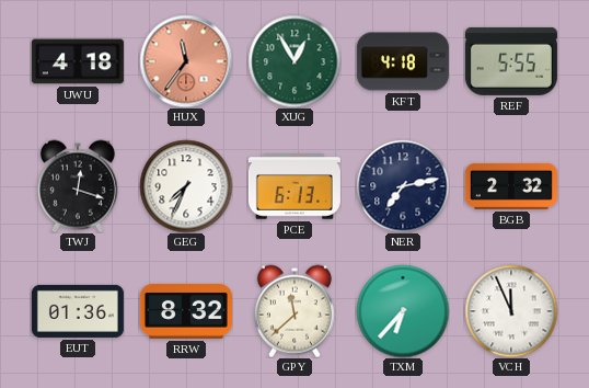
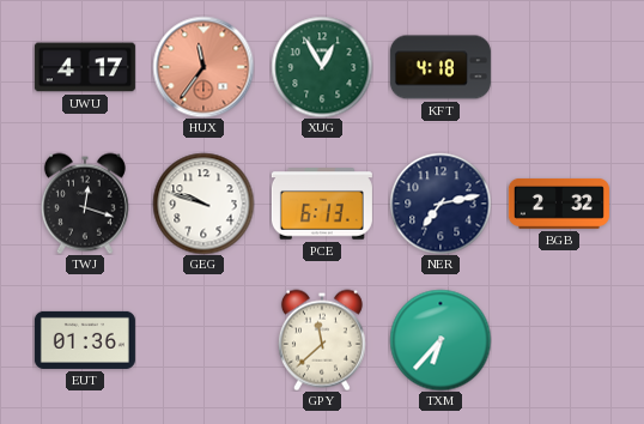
UWU: 4:18 -> 4:17
REF: 5:55 -> none
GEG: 7:34 -> 9:48
RRW: 8:32 -> none
VCH: 11:56 -> none
